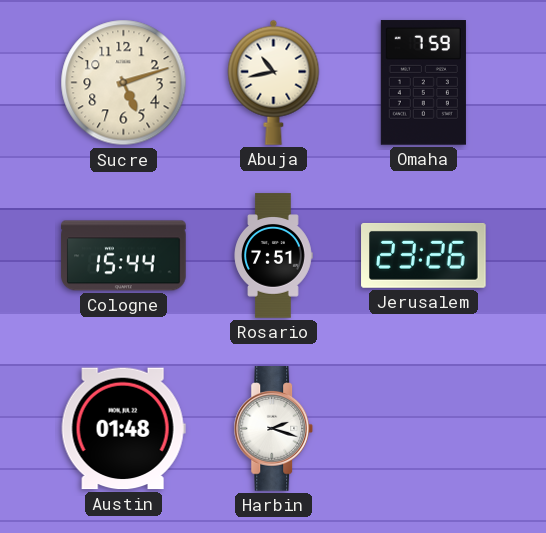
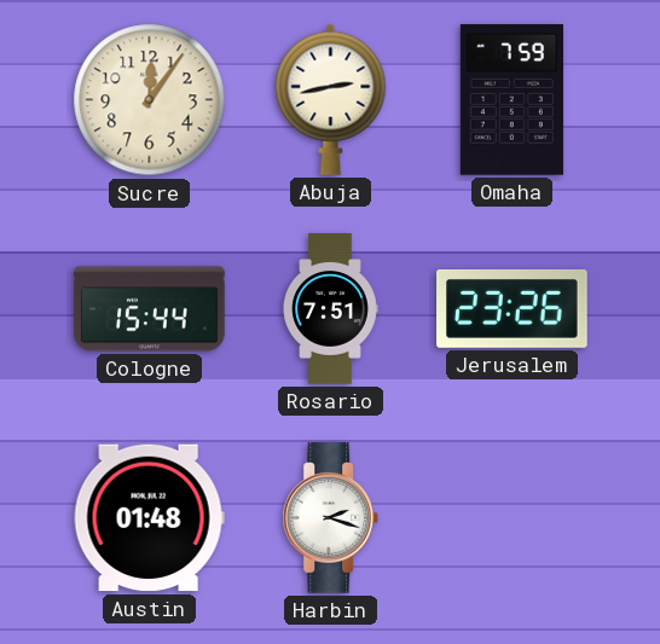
Sucre: 5:12 -> 12:06
Abuja: 10:43 -> 2:43
